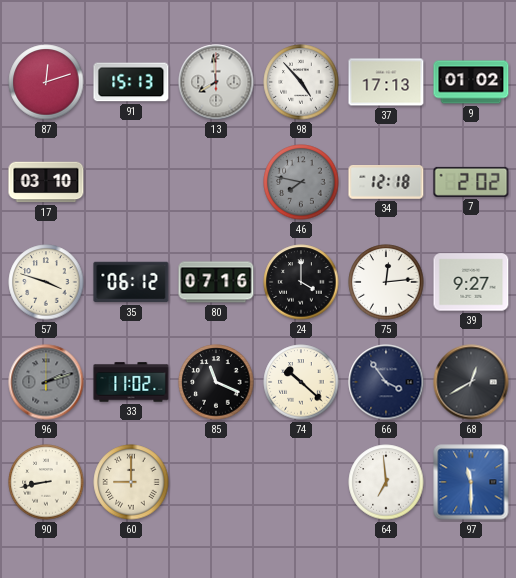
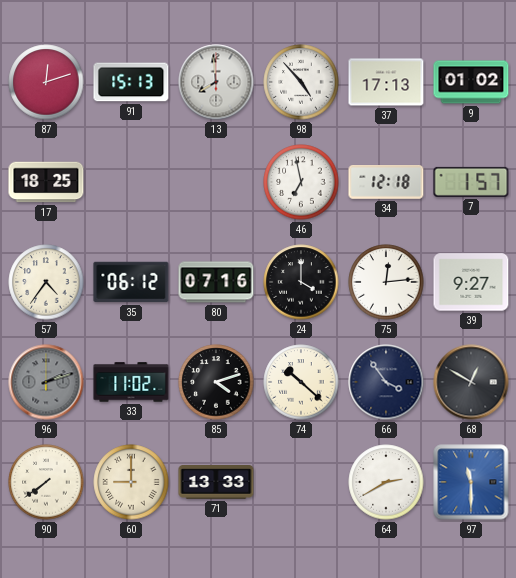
17: 03:10 -> 18:25
46: 7:47 -> 6:58
46 dial: grey -> white
7: 2:02 -> 1:57
57: 3:48 -> 4:36
85: 11:19 -> 4:12
68: 12:40 -> 12:50
90: 8:43 -> 7:39
71: none -> 13:33
64: 6:59 -> 2:40
